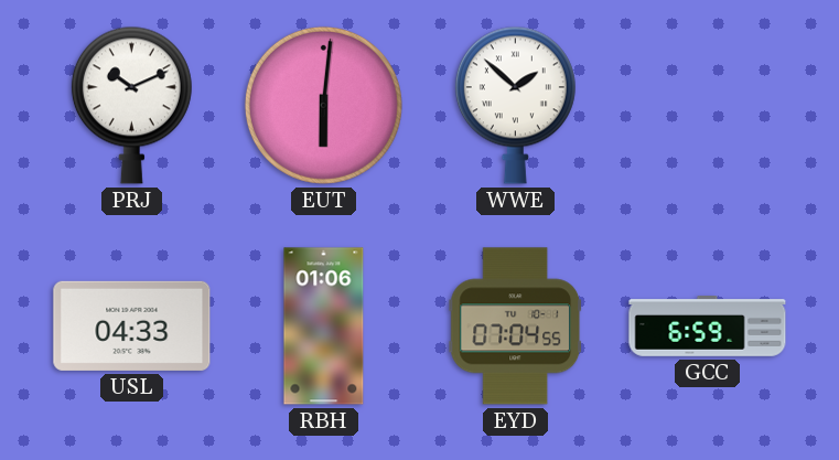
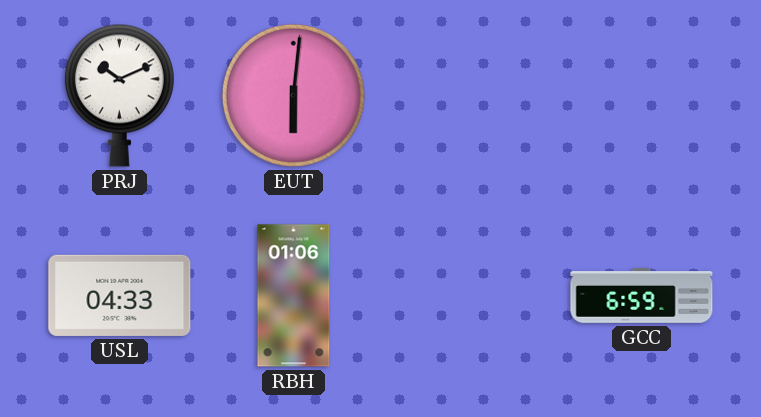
WWE: 1:52 -> none
EYD: 07:04 -> none
